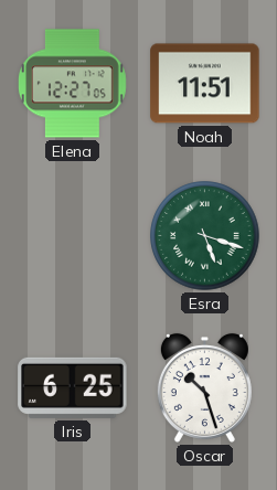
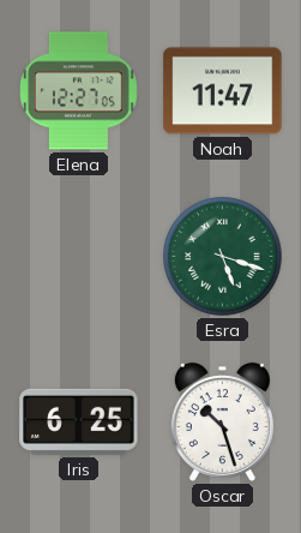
Noah: 11:51 -> 11:47
